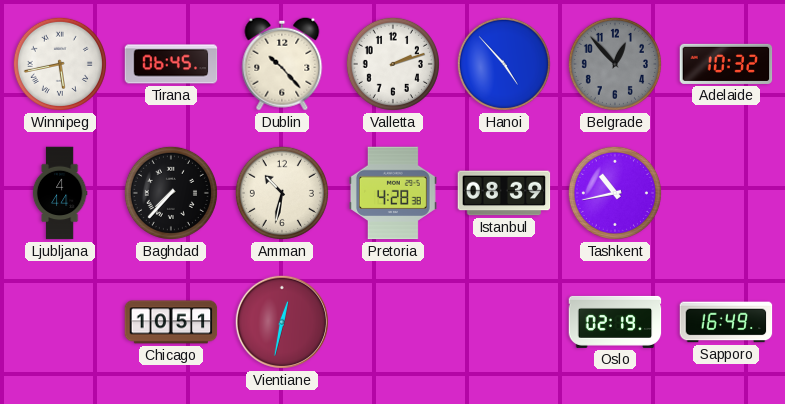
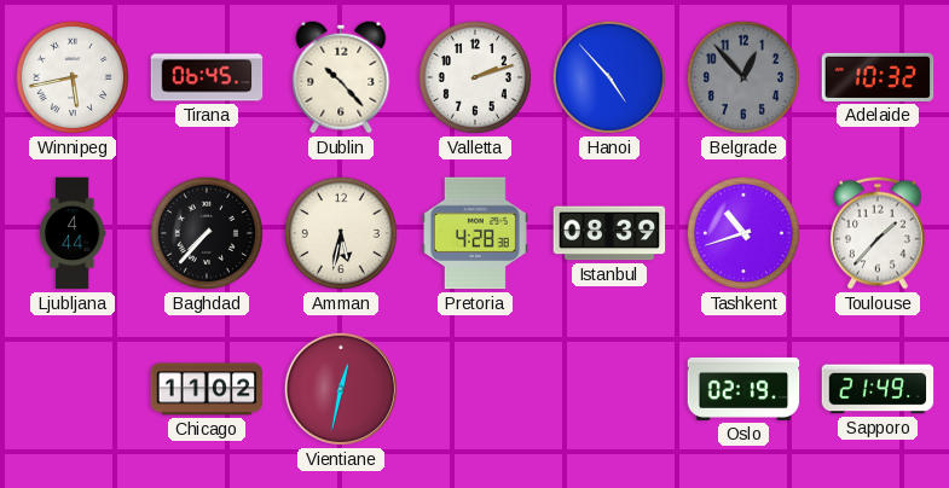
Amman: 10:32 -> 5:32
Tashkent: 10:43 -> 10:42
Toulouse: none -> 1:37
Chicago: 10:51 -> 11:02
Sapporo: 16:49 -> 21:49
